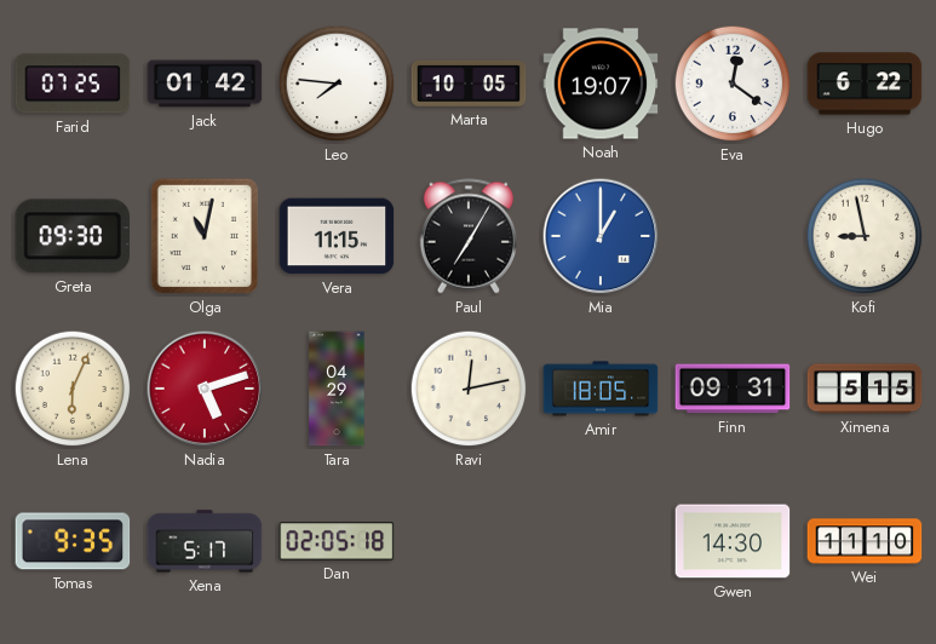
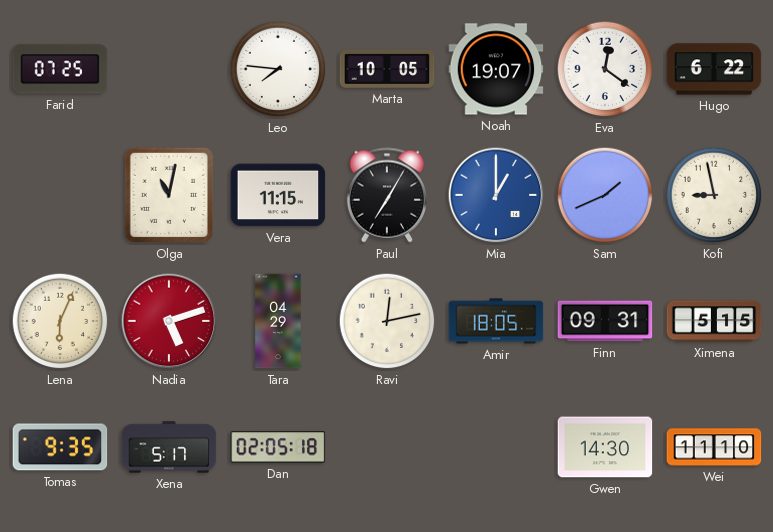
Jack: 01:42 -> none
Greta: 09:30 -> none
Sam: none -> 1:41
